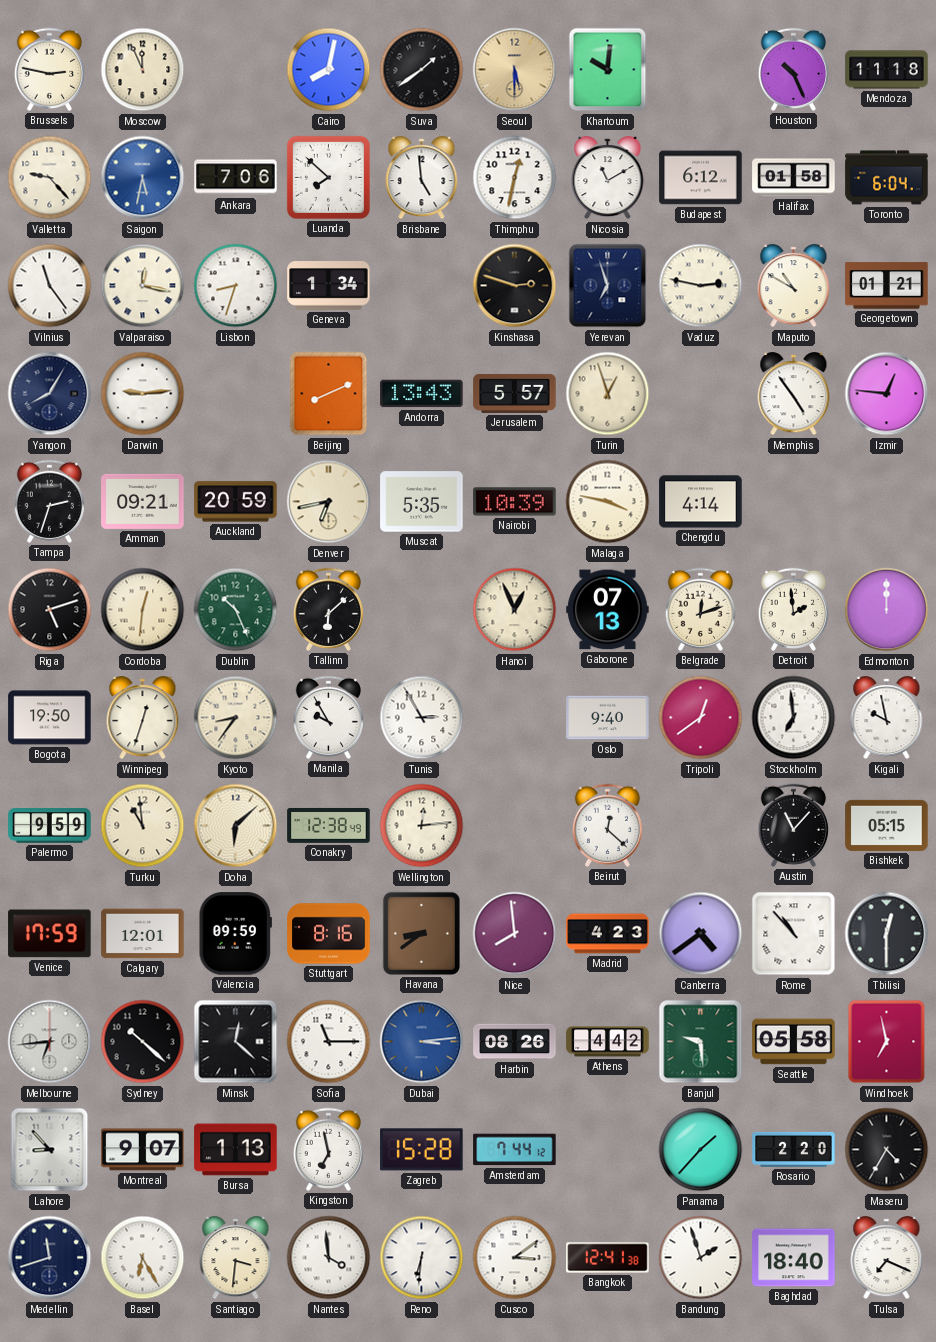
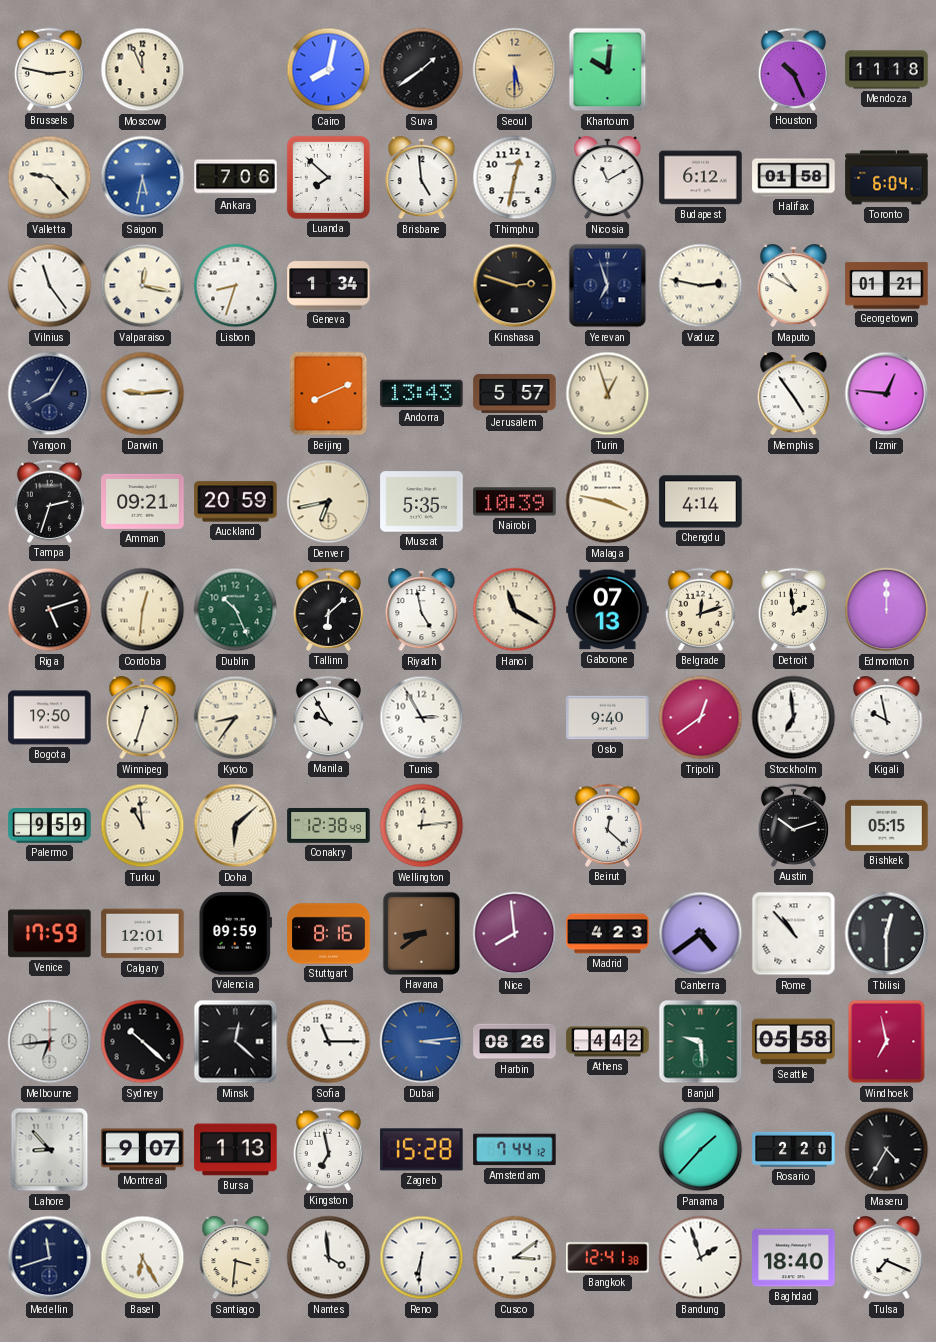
Riyadh: none -> 4:58
Hanoi: 12:56 -> 11:20
Austin: 11:07 -> 10:12
